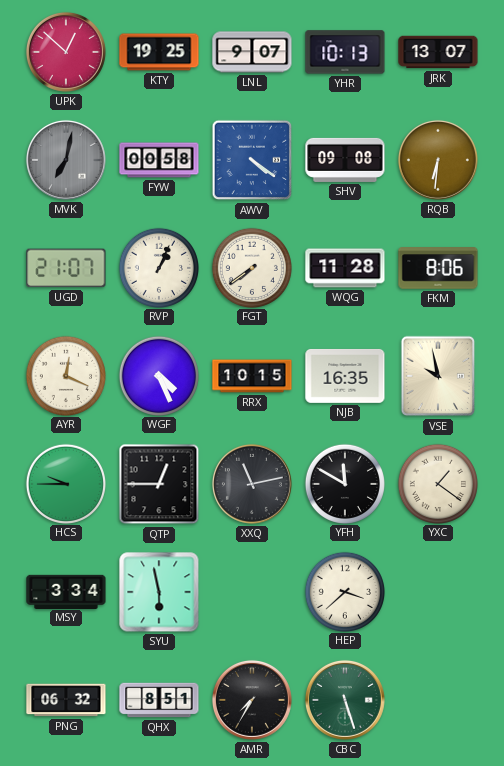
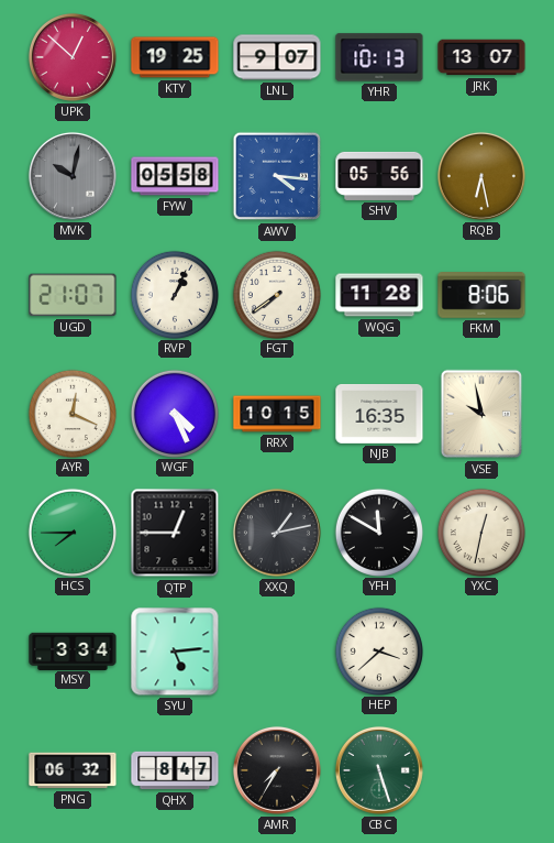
MVK: 7:02 -> 10:02
FYW: 00:58 -> 05:58
AWV: 4:21 -> 4:16
SHV: 09:08 -> 05:56
RQB: 6:31 -> 6:28
HCS: 9:45 -> 7:45
XXQ: 11:13 -> 1:13
YXC: 1:21 -> 12:32
SYU: 5:58 -> 5:14
QHX: 8:51 -> 8:47
